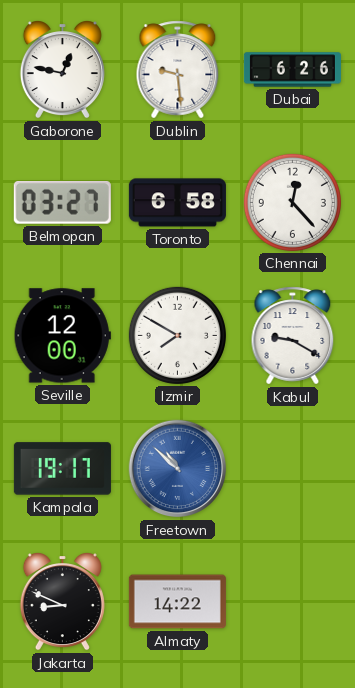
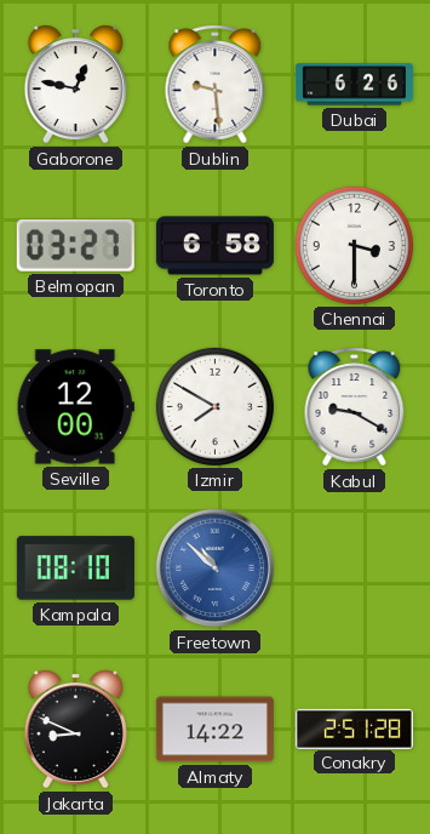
Chennai: 12:23 -> 3:30
Kampala: 19:17 -> 08:10
Conakry: none -> 2:51
